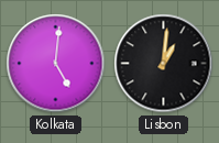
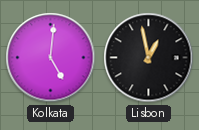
Lisbon: 1:01 -> 12:58
